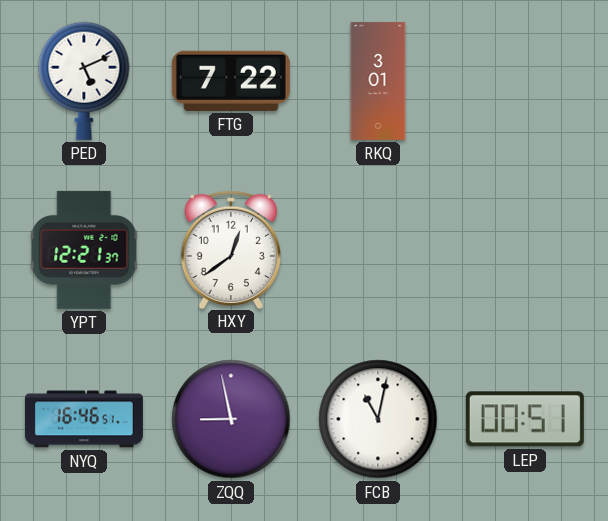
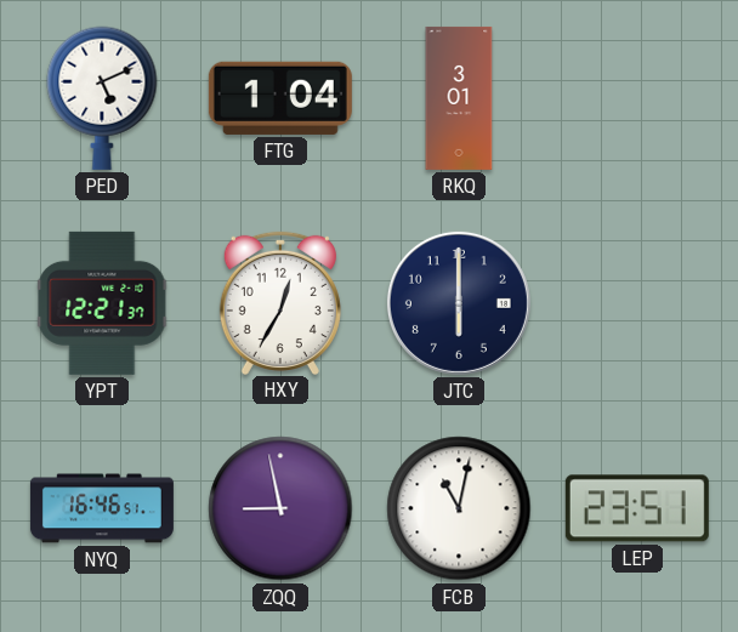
FTG: 7:22 -> 1:04
HXY: 12:39 -> 12:35
JTC: none -> 6:00
LEP: 00:51 -> 23:51
